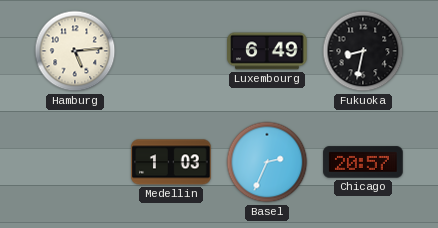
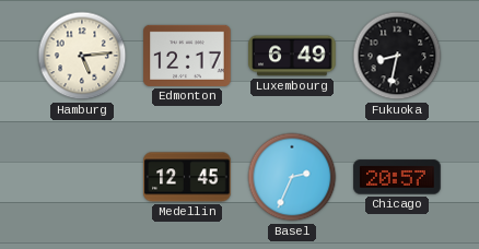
Edmonton: none -> 12:17
Medellin: 1:03 -> 12:45
